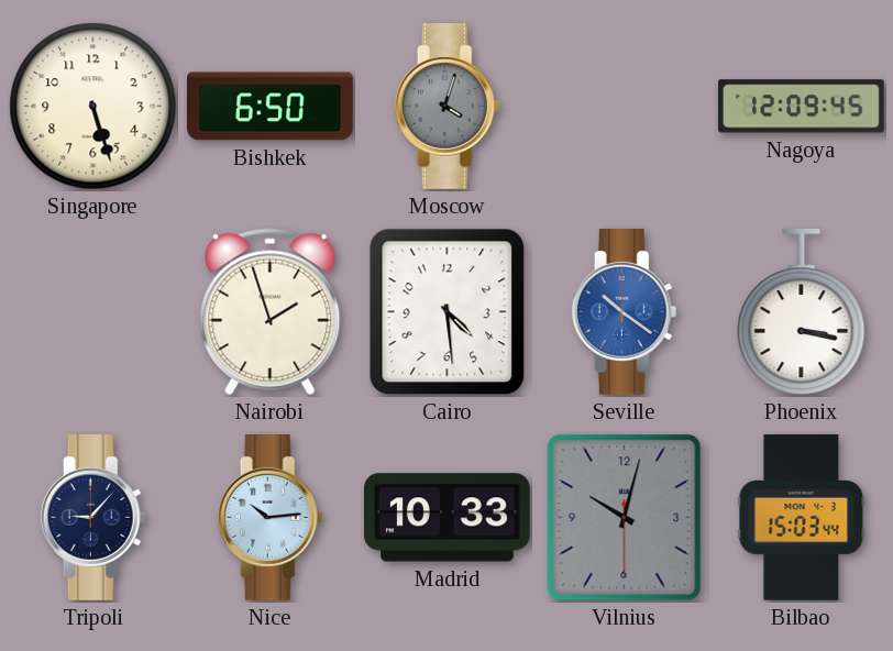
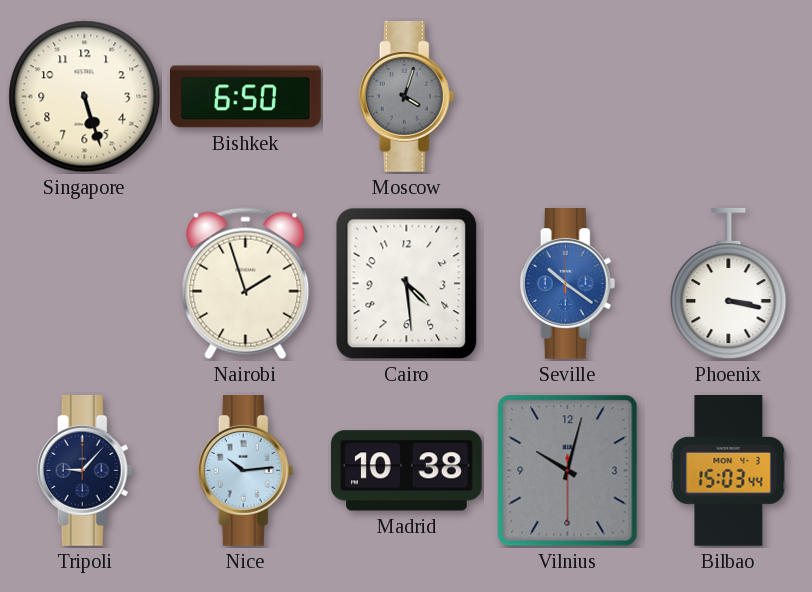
Nagoya: 12:09 -> none
Madrid: 10:33 -> 10:38
